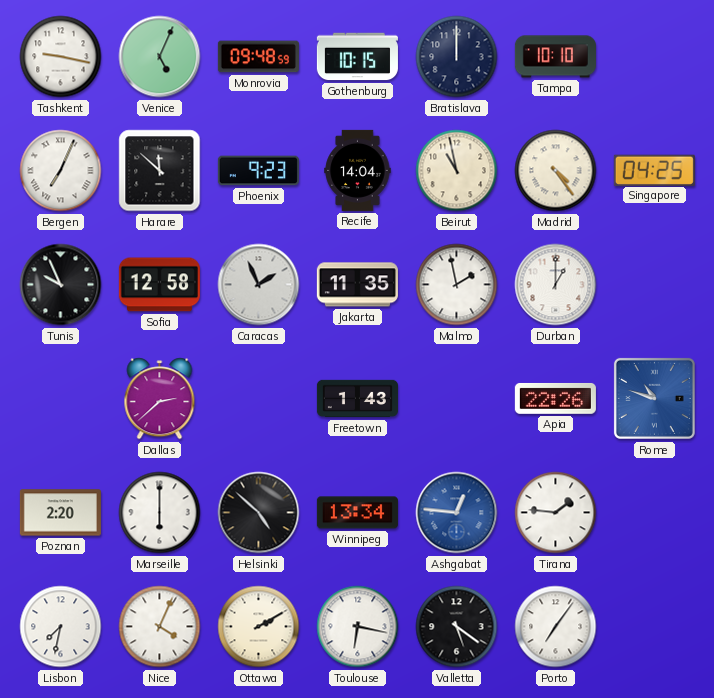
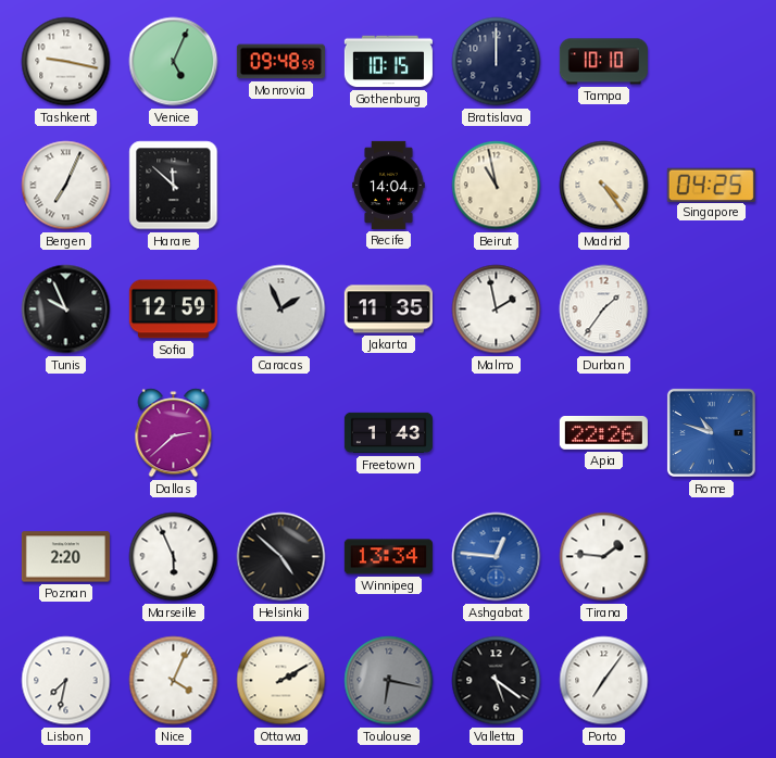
Phoenix: 9:23 -> none
Sofia: 12:58 -> 12:59
Durban: 1:00 -> 1:36
Marseille: 6:00 -> 5:56
Toulouse dial: white -> grey
